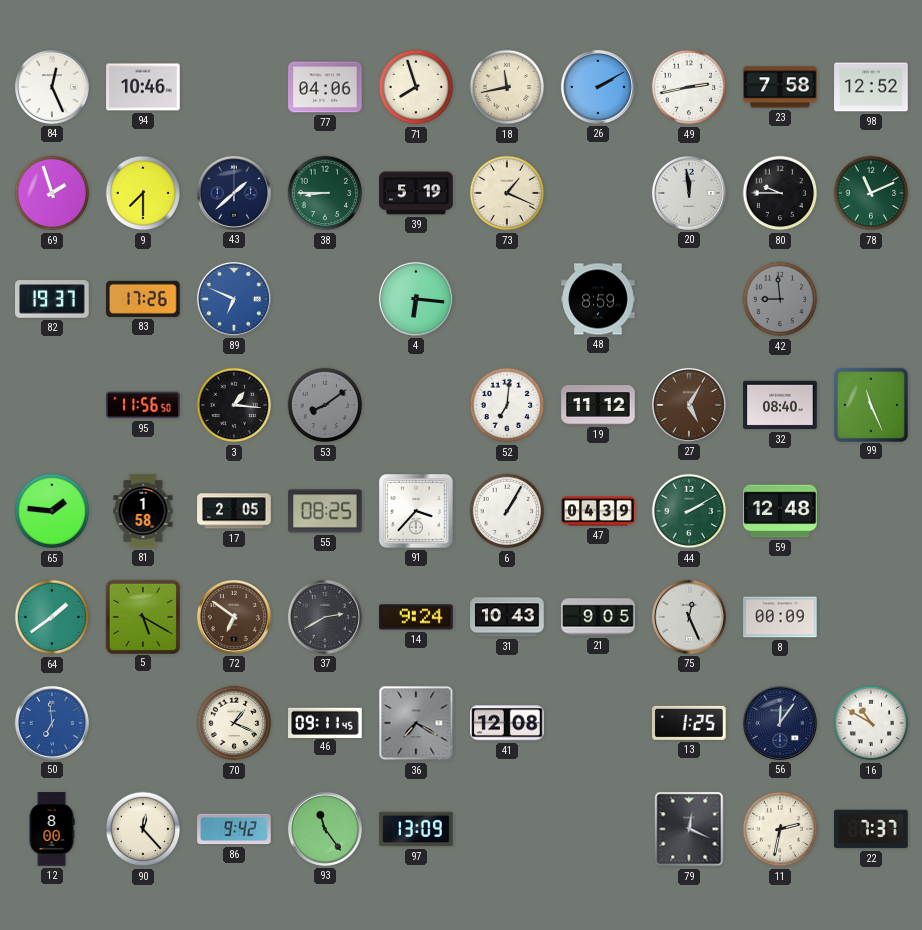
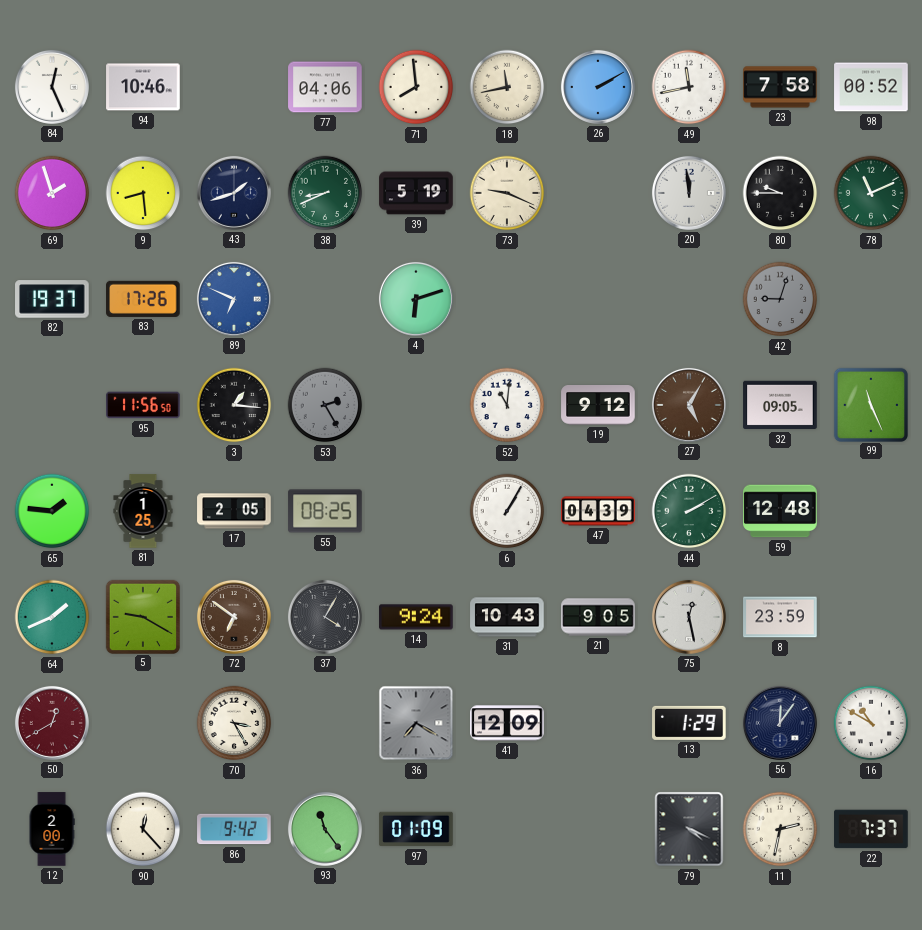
71: 7:57 -> 7:59
49: 2:43 -> 11:43
98: 12:52 -> 00:52
9: 7:30 -> 8:29
43: 1:38 -> 1:42
38: 8:45 -> 8:41
73: 1:19 -> 9:19
4: 6:16 -> 6:12
48: 8:59 -> none
42: 8:59 -> 9:03
53: 8:09 -> 2:25
52: 7:01 -> 11:01
19: 11:12 -> 9:12
32: 08:40 -> 09:05
81: 1:58 -> 1:25
91: 3:37 -> none
64: 1:39 -> 1:41
5: 5:20 -> 9:20
37: 2:40 -> 4:05
75: 12:26 -> 12:28
8: 00:09 -> 23:59
50: 6:59 -> 12:40
50 dial: blue -> burgundy
70: 1:19 -> 3:25
46: 09:11 -> none
41: 12:08 -> 12:09
13: 1:25 -> 1:29
12: 8:00 -> 2:00
97: 13:09 -> 01:09
79: 12:19 -> 4:19
